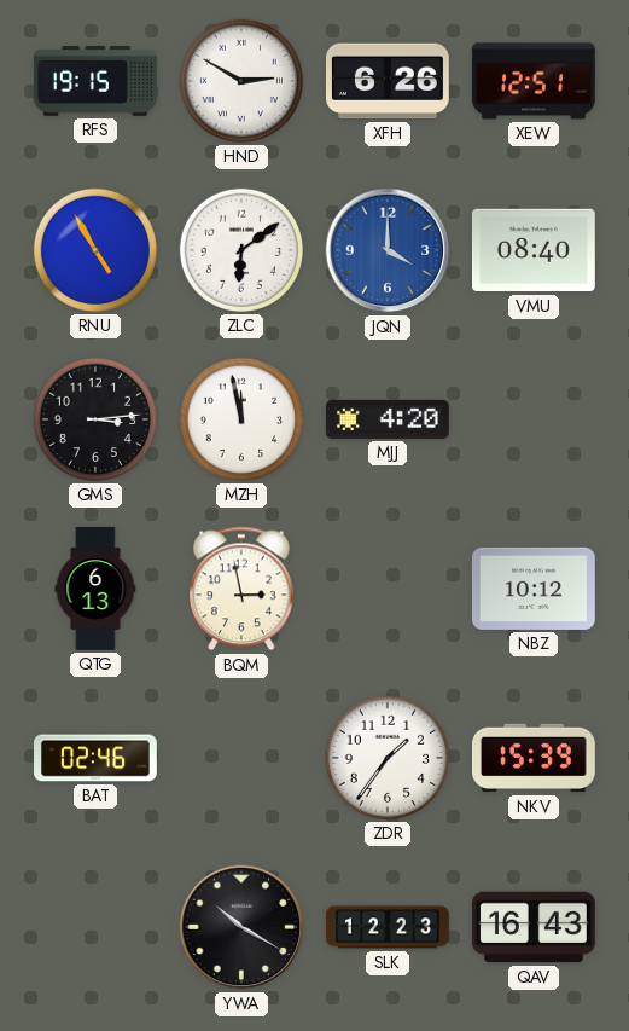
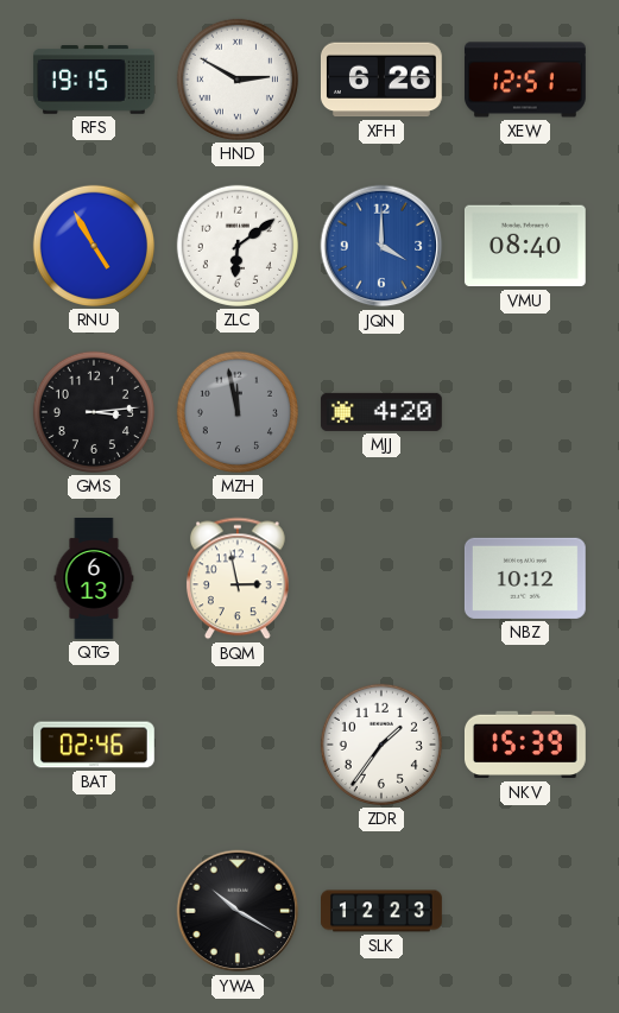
MZH dial: white -> grey
QAV: 16:43 -> none
